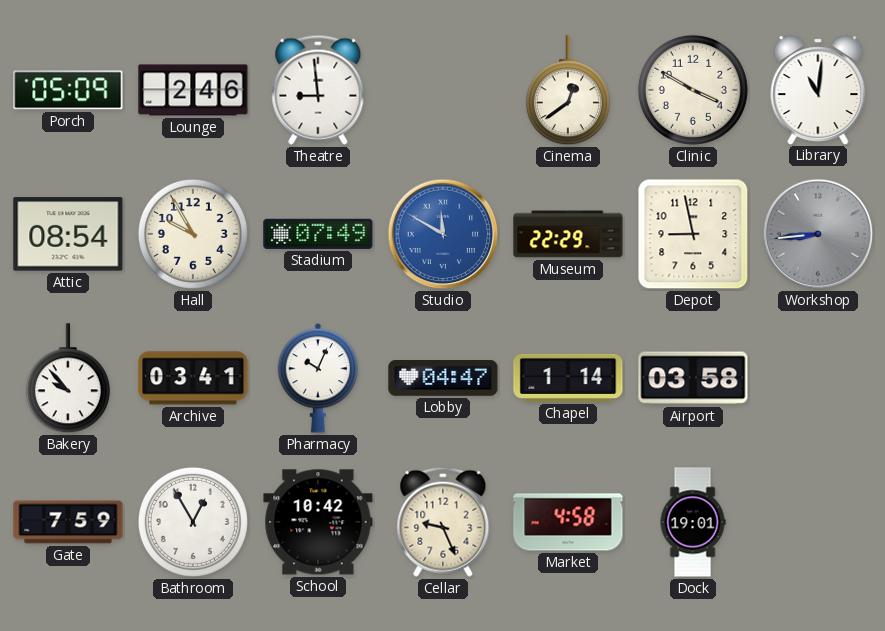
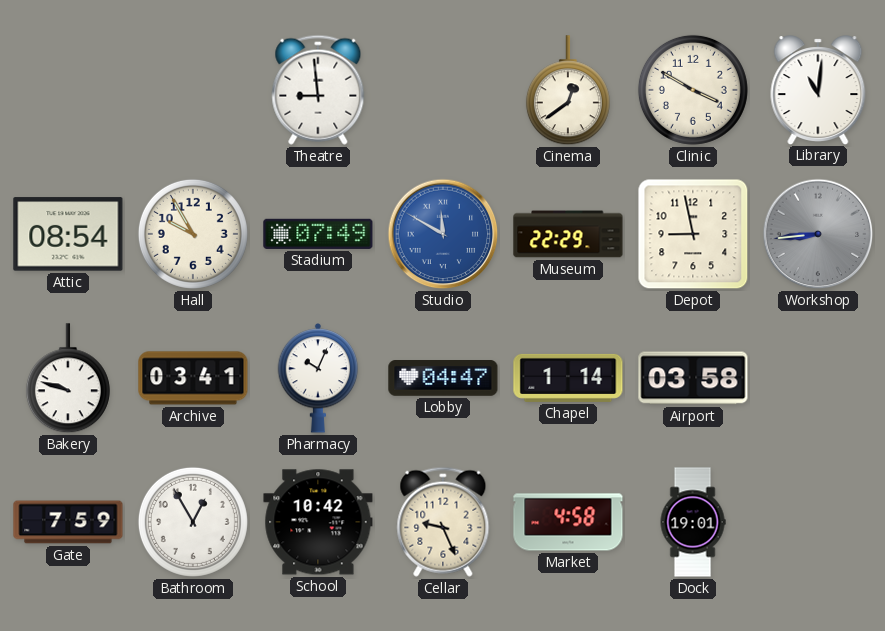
Porch: 05:09 -> none
Lounge: 2:46 -> none
Bakery: 9:53 -> 9:48
